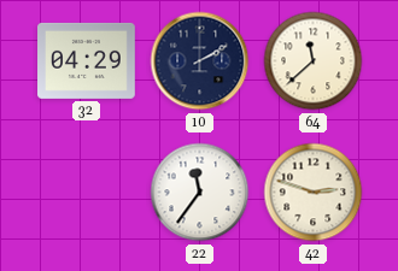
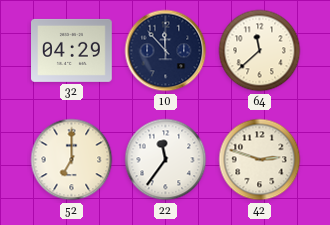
10: 2:10 -> 11:53
52: none -> 7:00
